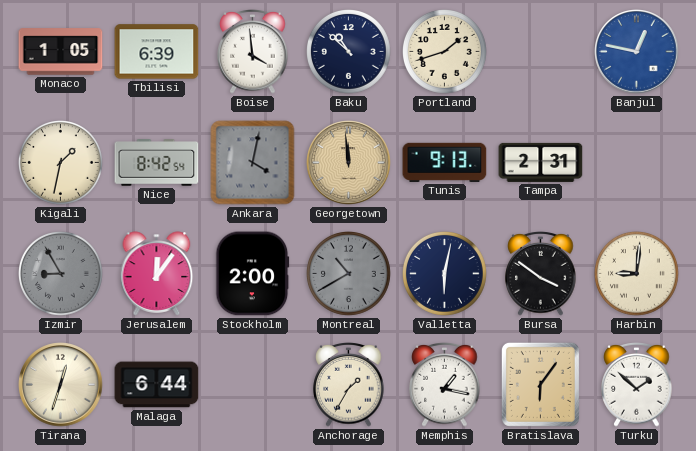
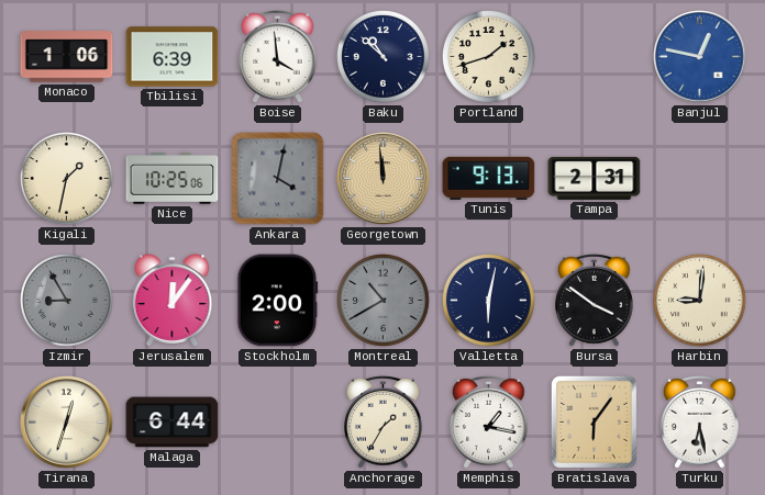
Monaco: 1:05 -> 1:06
Nice: 8:42 -> 10:25
Turku: 1:52 -> 6:28
